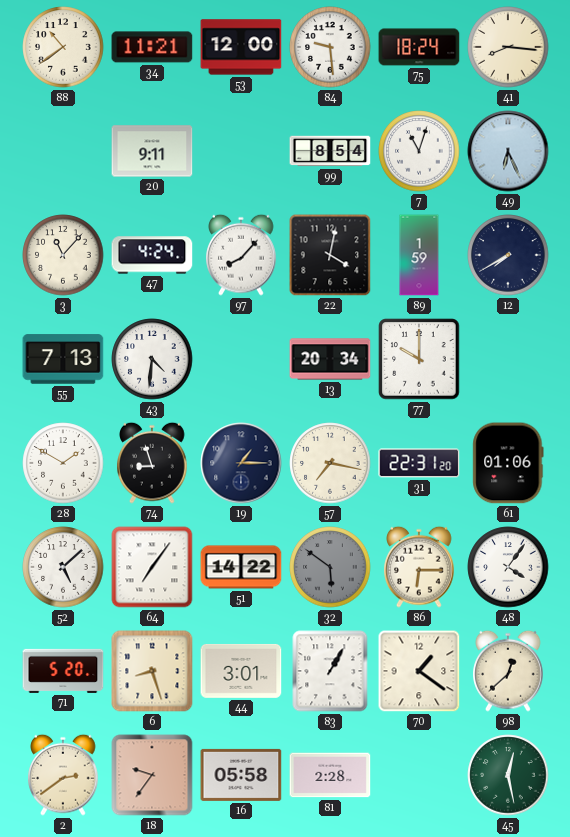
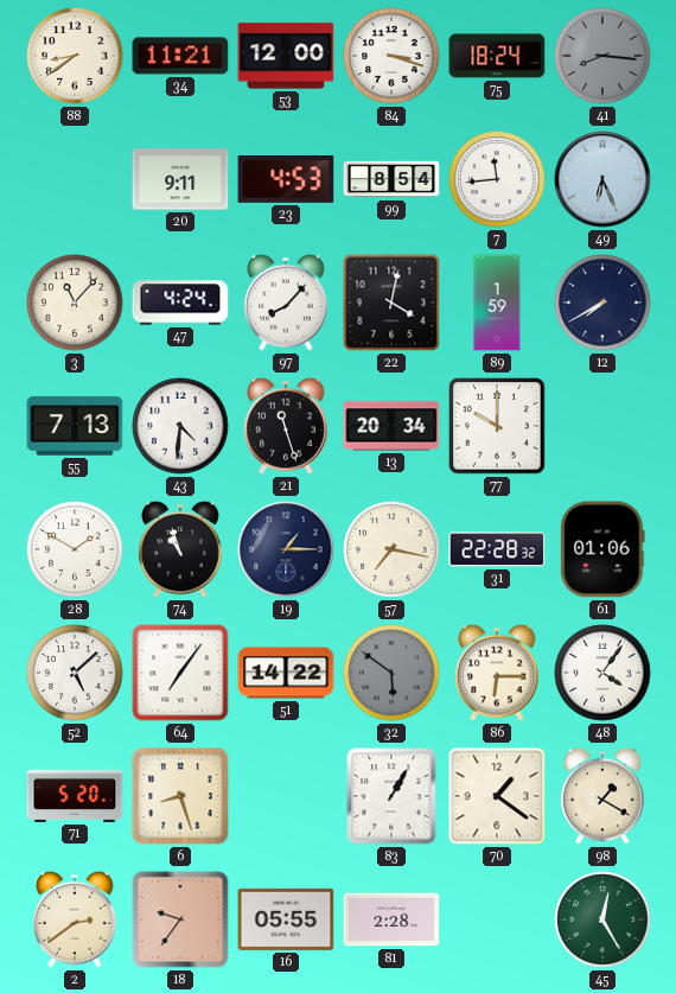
88: 10:39 -> 8:39
84: 9:29 -> 3:18
41 dial: cream -> grey
23: none -> 4:53
7: 11:03 -> 11:44
21: none -> 11:27
74: 8:57 -> 10:57
31: 22:31 -> 22:28
44: 3:01 -> none
98: 12:38 -> 1:20
16: 05:58 -> 05:55
45: 12:28 -> 12:25
